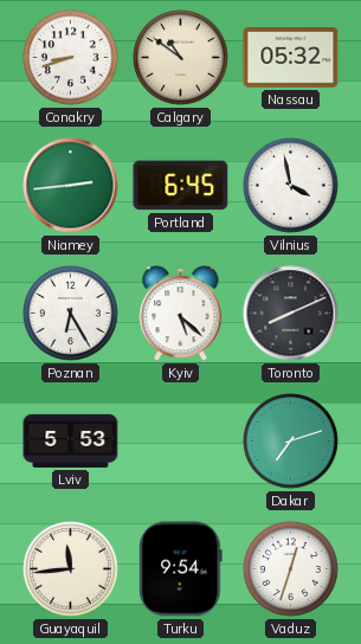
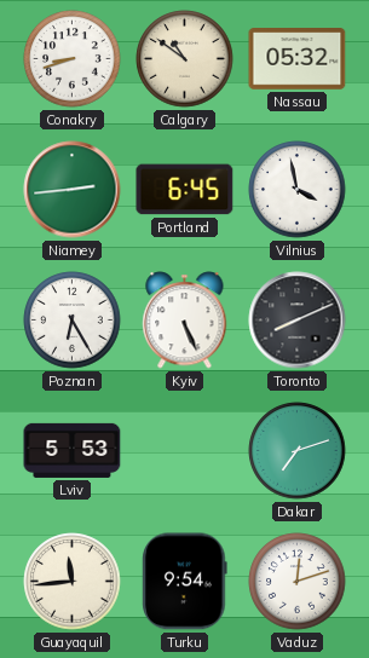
Kyiv: 5:22 -> 5:26
Vaduz: 12:33 -> 12:12
